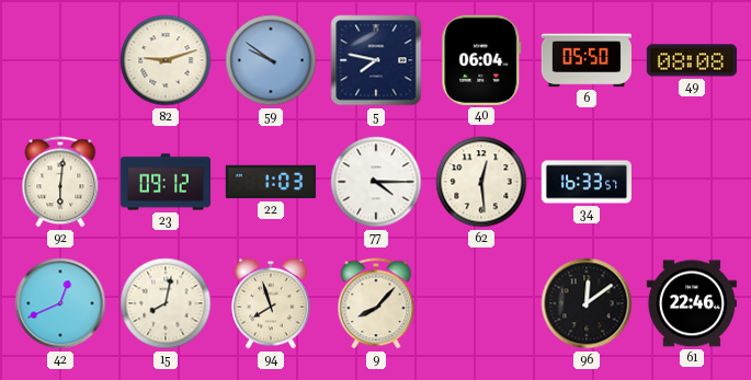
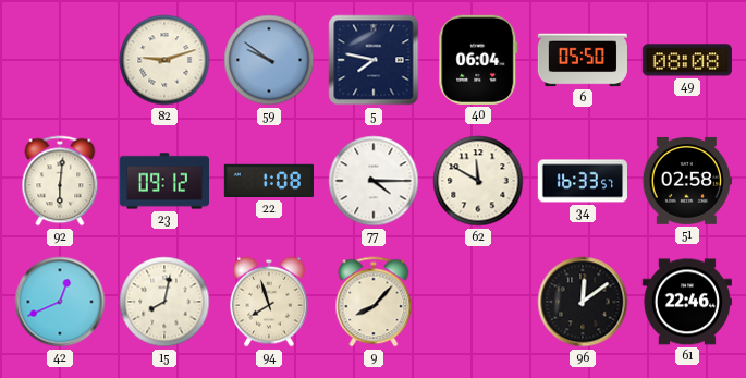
22: 1:03 -> 1:08
62: 12:29 -> 11:50
51: none -> 02:58
